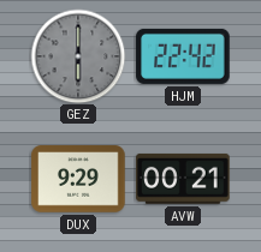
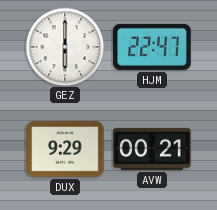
GEZ dial: grey -> white
HJM: 22:42 -> 22:47
